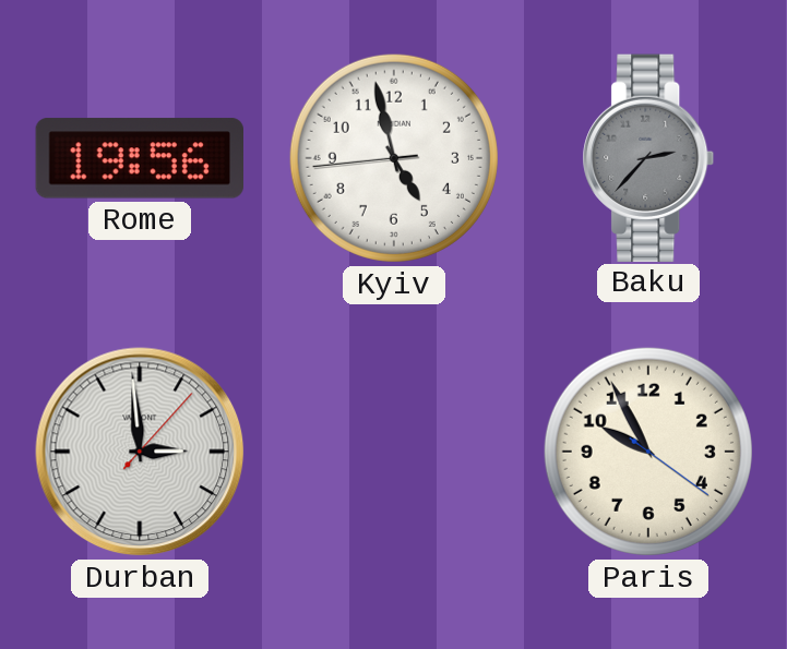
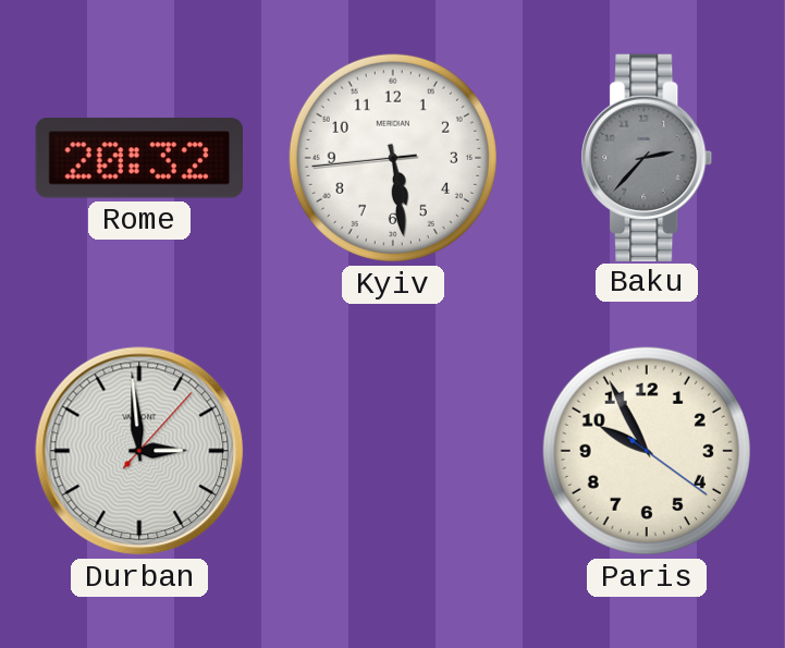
Rome: 19:56 -> 20:32
Kyiv: 4:57 -> 5:28
